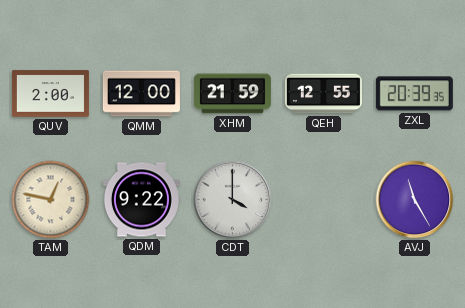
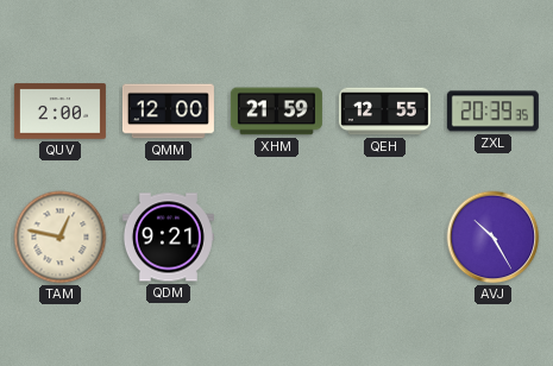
QDM: 9:22 -> 9:21
CDT: 4:00 -> none
AVJ: 11:25 -> 10:25
